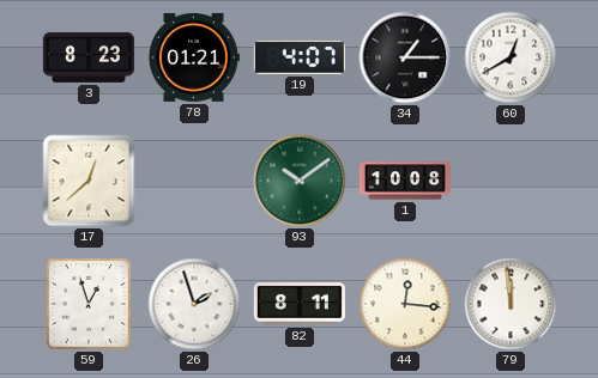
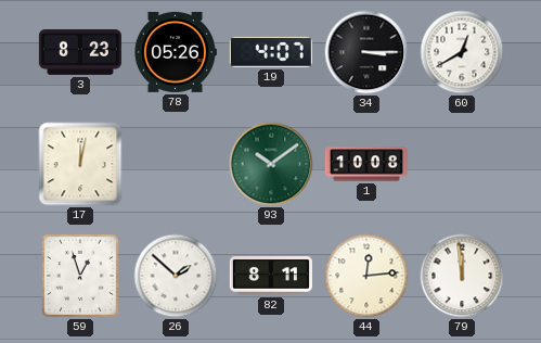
78: 01:21 -> 05:26
34: 1:15 -> 3:15
17: 12:38 -> 12:02
26: 1:57 -> 1:52
44: 12:16 -> 12:14
